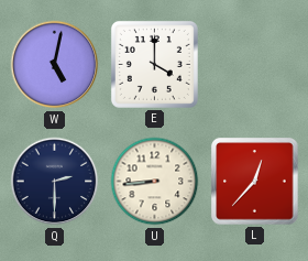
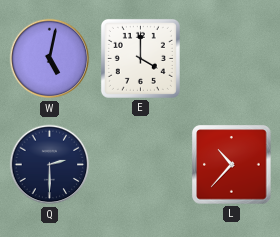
U: 8:44 -> none
L: 12:37 -> 10:37
